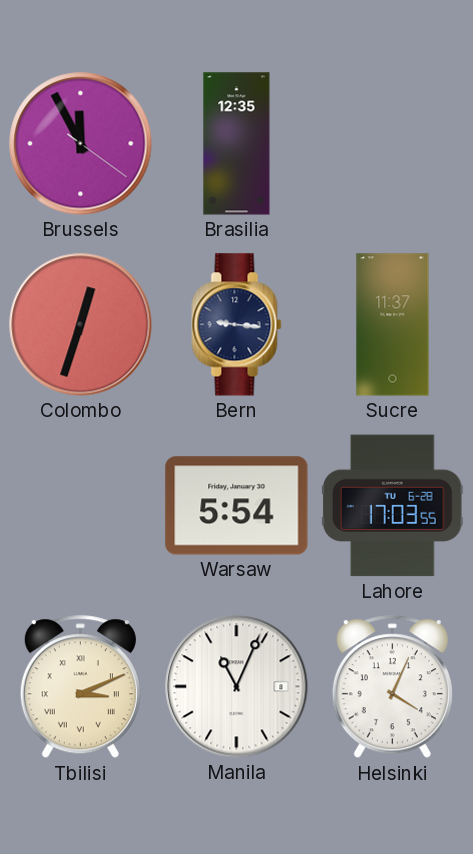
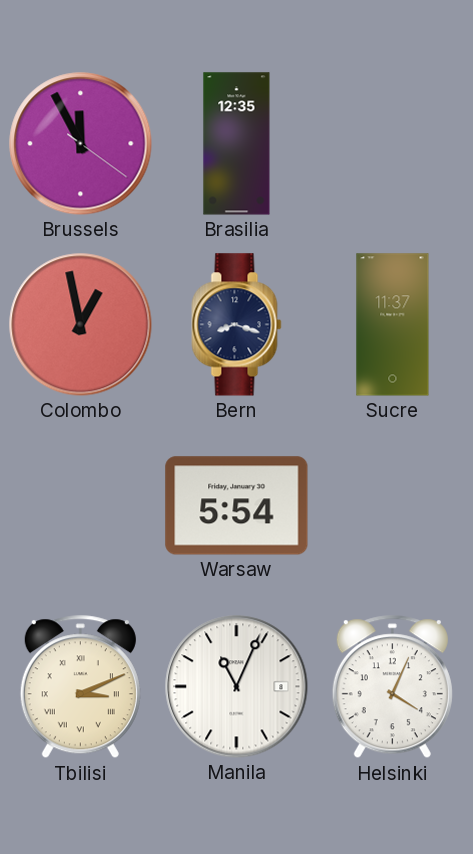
Colombo: 12:33 -> 12:58
Bern: 9:16 -> 8:18
Lahore: 17:03 -> none
